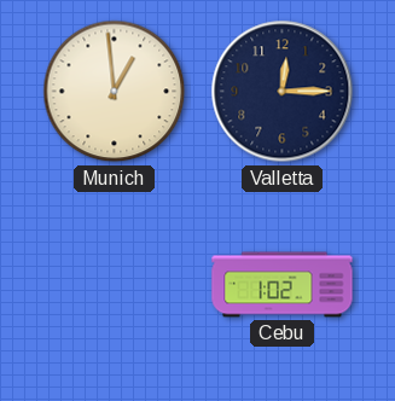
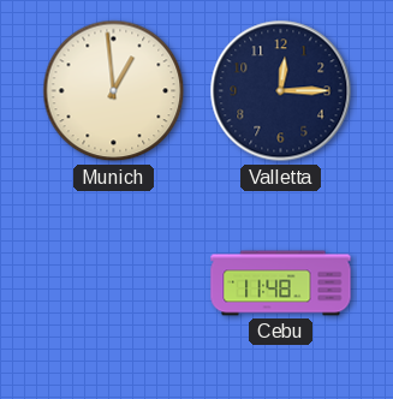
Cebu: 1:02 -> 11:48
